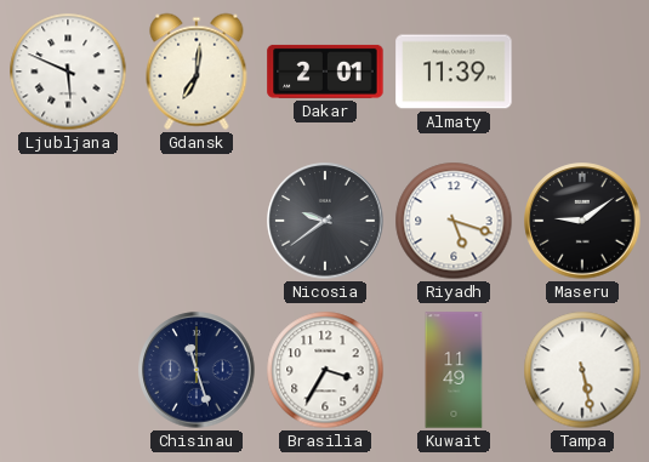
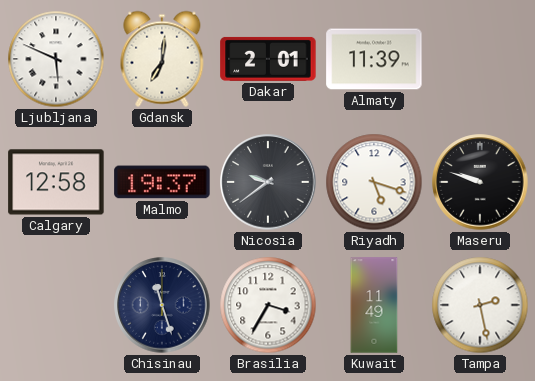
Calgary: none -> 12:58
Malmo: none -> 19:37
Maseru: 9:09 -> 9:48
Tampa: 5:28 -> 2:28
